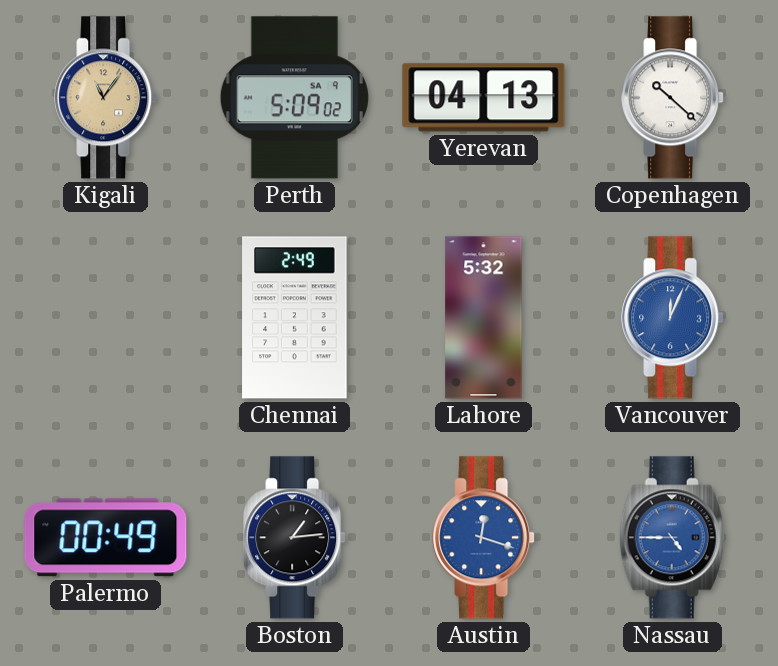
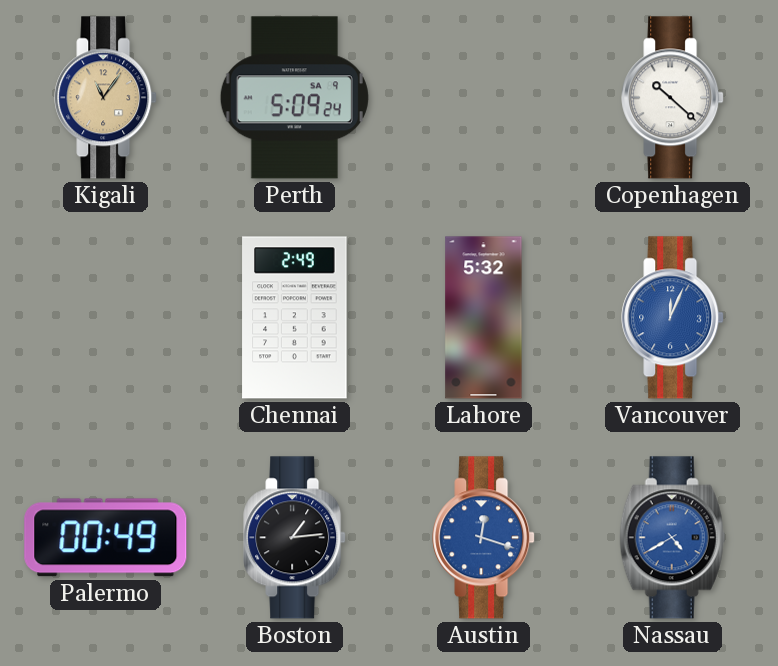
Perth: 5:09:02 -> 5:09:24
Yerevan: 04:13 -> none
Nassau: 4:45 -> 4:40
